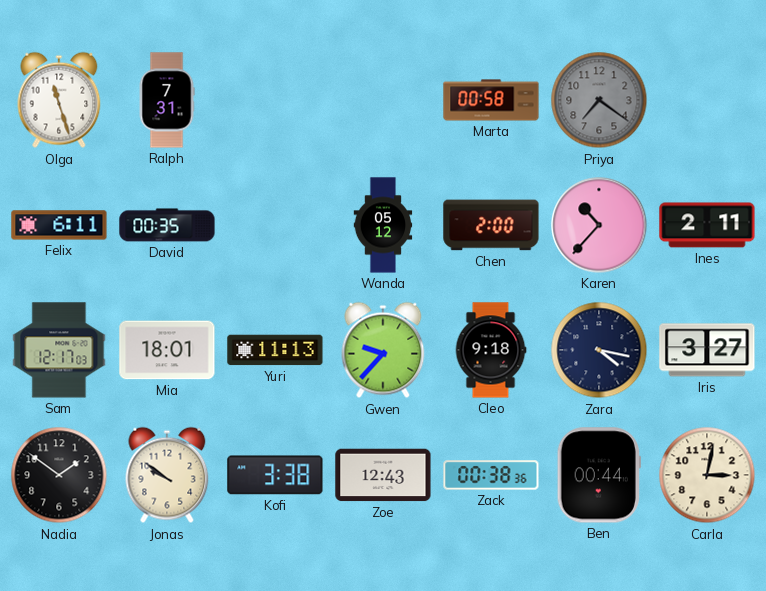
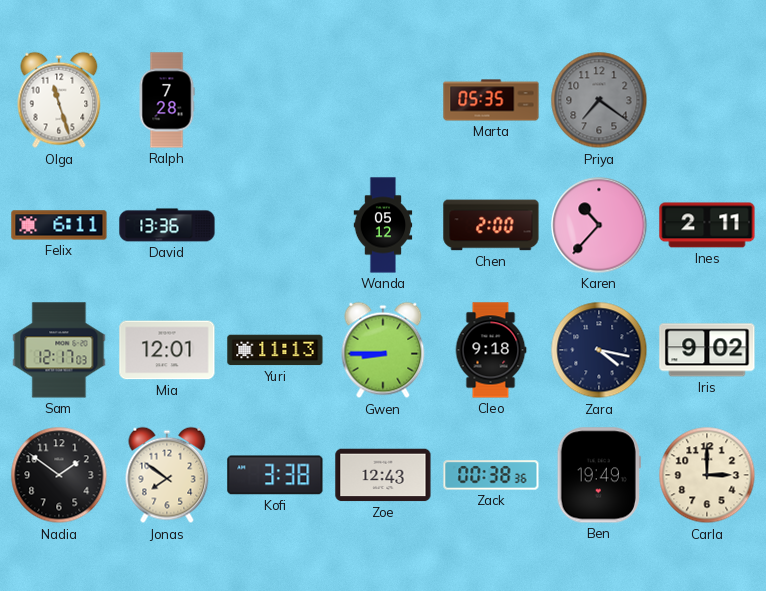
Ralph: 7:31 -> 7:28
Marta: 00:58 -> 05:35
David: 00:35 -> 13:36
Mia: 18:01 -> 12:01
Gwen: 9:37 -> 8:45
Iris: 3:27 -> 9:02
Jonas: 9:51 -> 7:51
Ben: 00:44 -> 19:49
Carla: 3:02 -> 3:00
